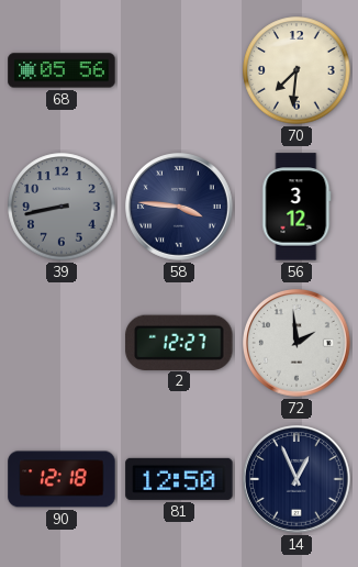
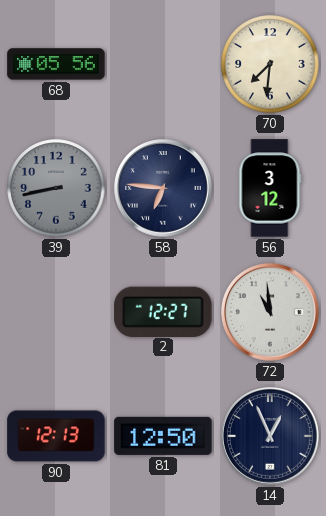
58: 3:46 -> 6:46
72: 1:59 -> 10:59
90: 12:18 -> 12:13
